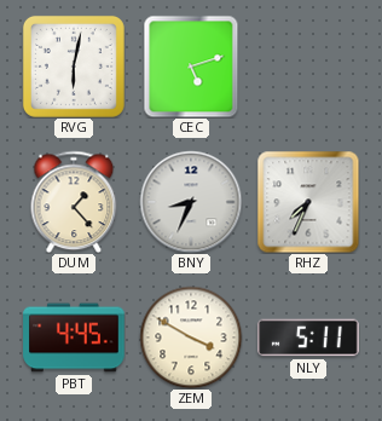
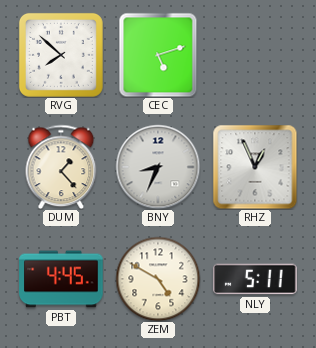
RVG: 6:02 -> 7:52
RHZ: 7:34 -> 12:56
ZEM: 3:50 -> 4:50
